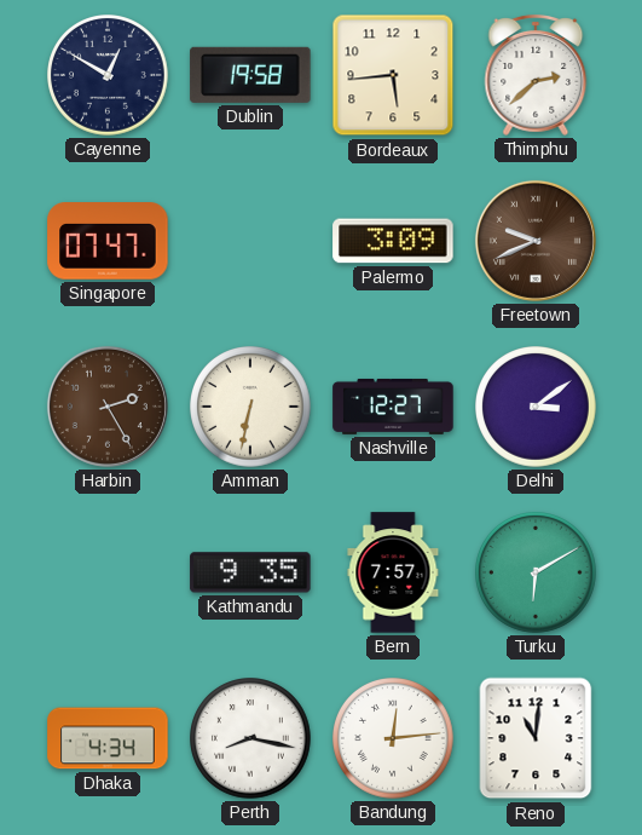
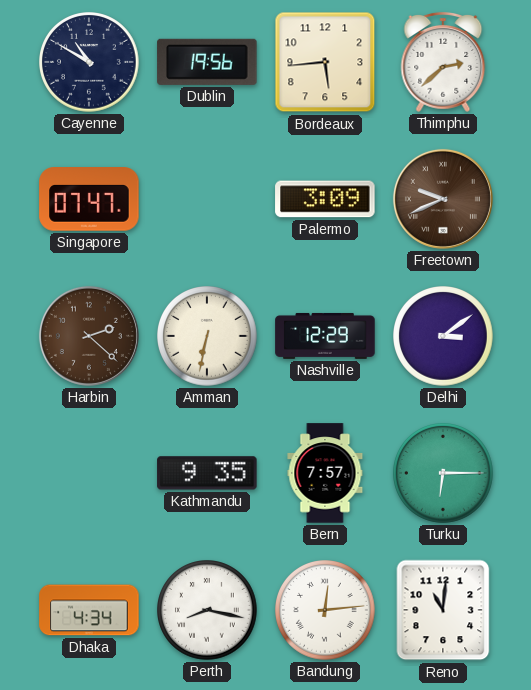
Cayenne: 12:50 -> 10:50
Dublin: 19:58 -> 19:56
Harbin: 2:25 -> 2:22
Nashville: 12:27 -> 12:29
Turku: 6:10 -> 6:15
